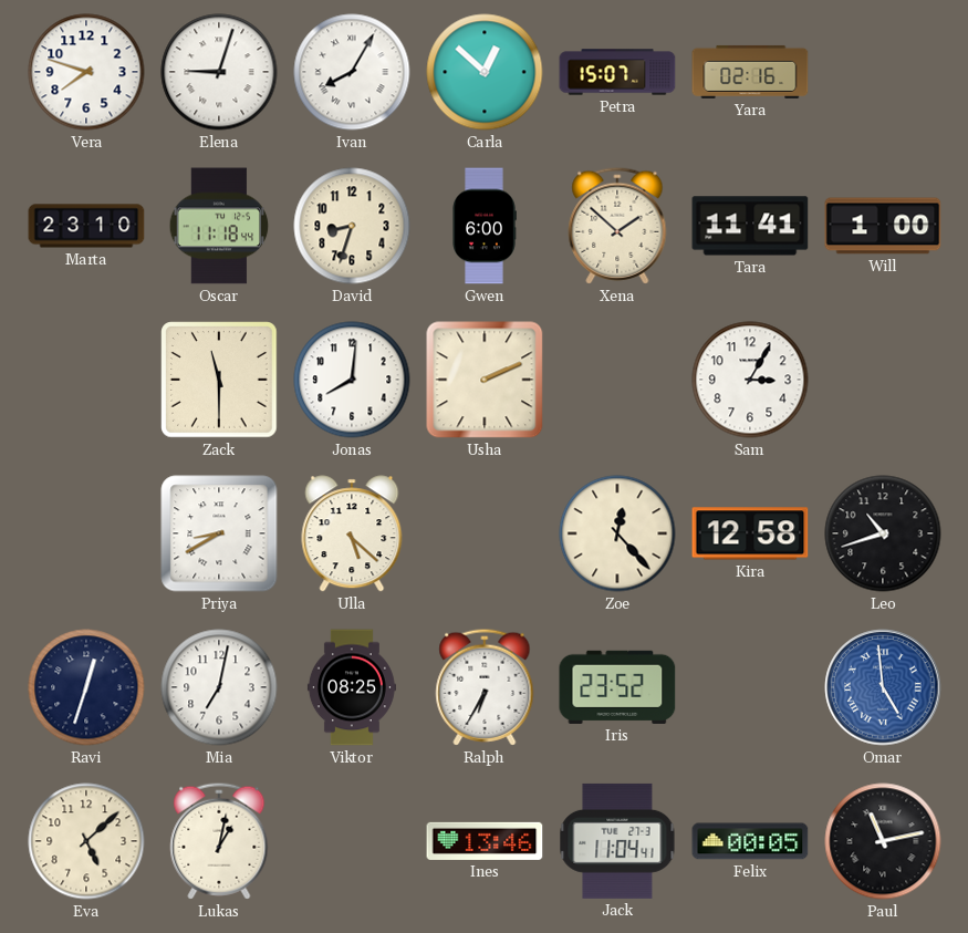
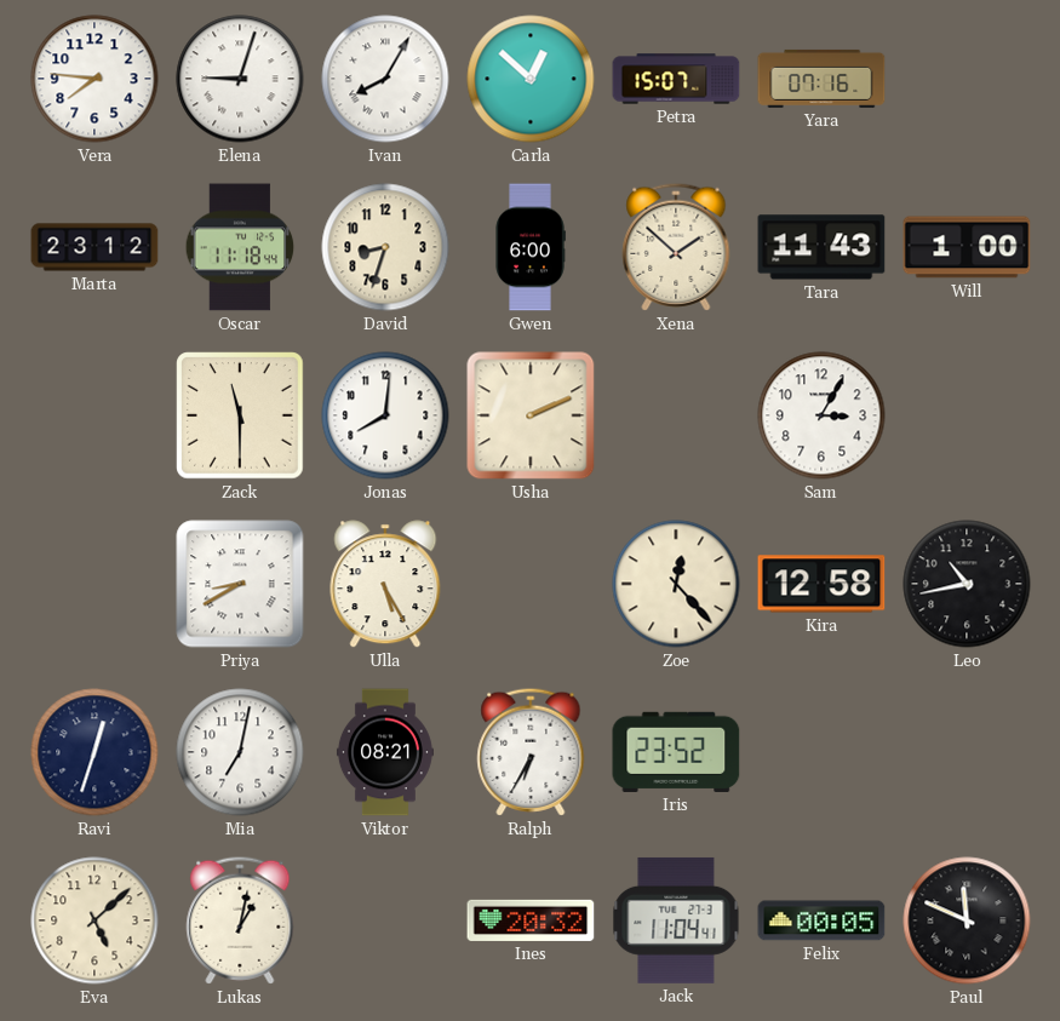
Vera: 7:48 -> 7:46
Yara: 02:16 -> 07:16
Marta: 23:10 -> 23:12
Tara: 11:41 -> 11:43
Ulla: 5:22 -> 5:25
Leo: 10:42 -> 10:43
Viktor: 08:25 -> 08:21
Omar: 4:59 -> none
Ines: 13:46 -> 20:32
Paul: 11:13 -> 11:49
